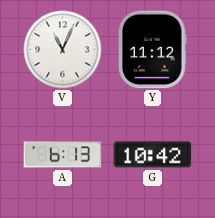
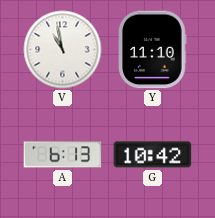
V: 11:04 -> 10:58
Y: 11:12 -> 11:10
